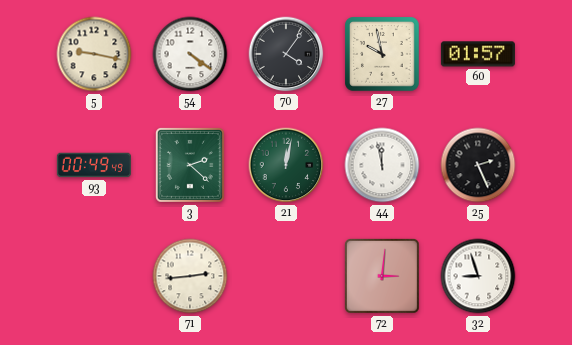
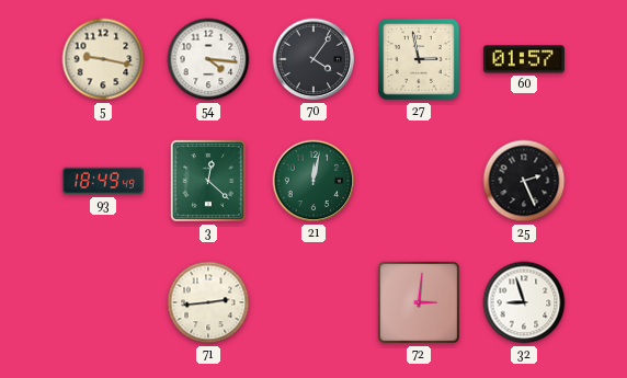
54: 4:21 -> 4:16
27: 9:58 -> 2:58
93: 00:49 -> 18:49
3: 2:22 -> 12:22
44: 11:58 -> none
